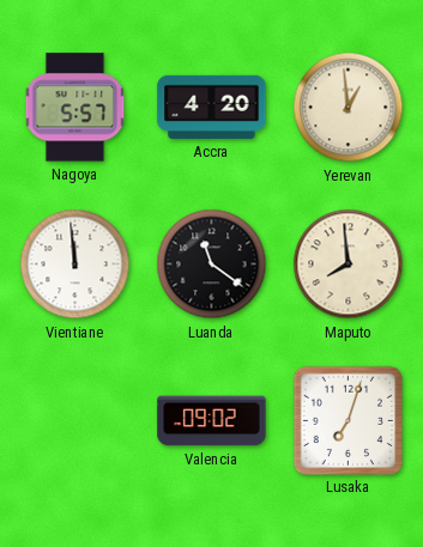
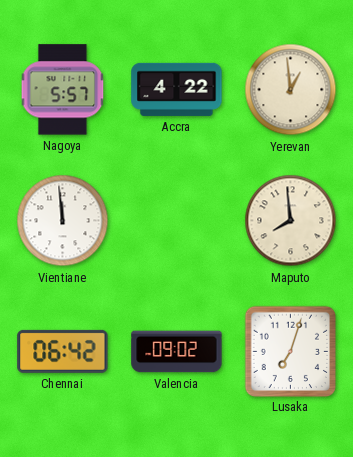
Accra: 4:20 -> 4:22
Luanda: 11:21 -> none
Chennai: none -> 06:42
